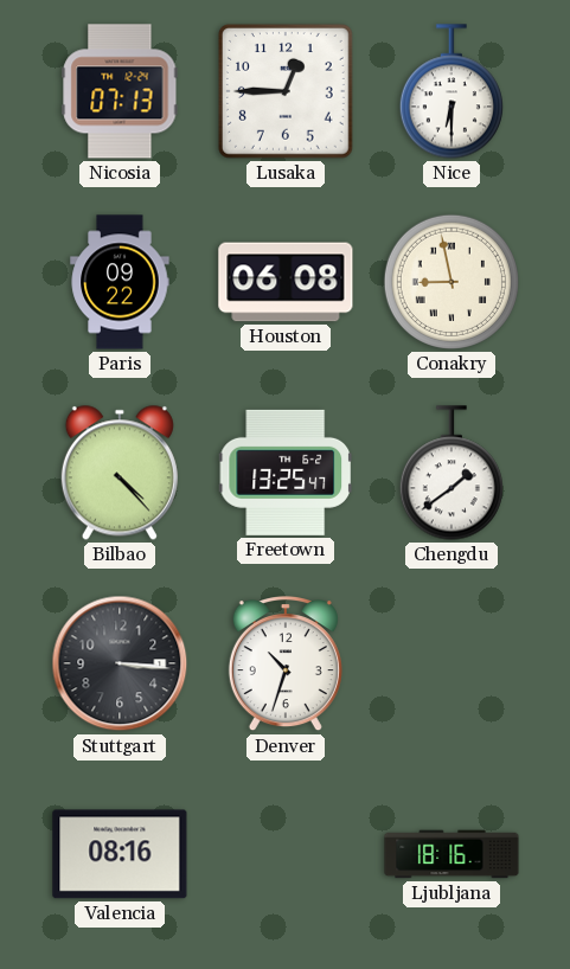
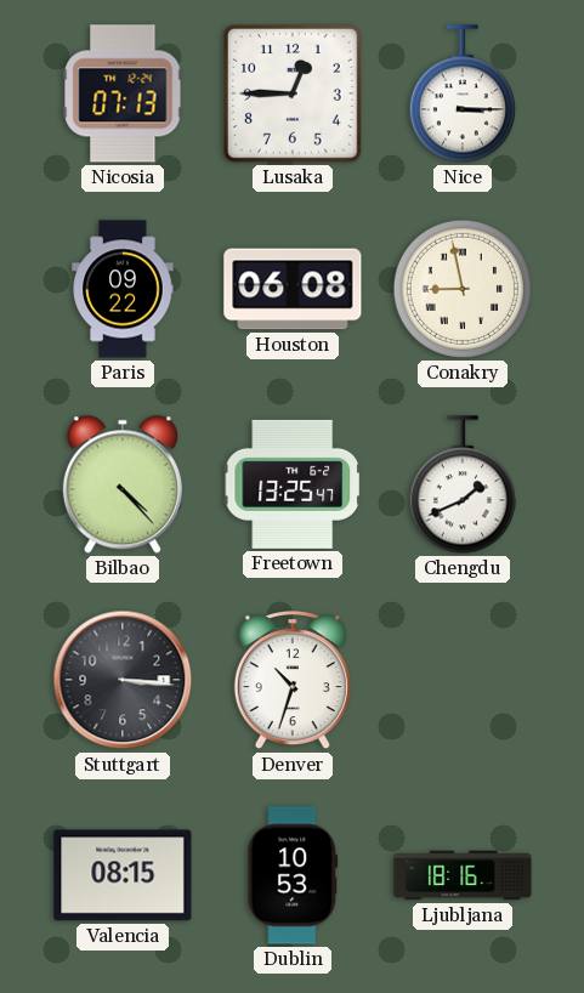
Nice: 6:30 -> 3:15
Chengdu: 1:39 -> 1:41
Valencia: 08:16 -> 08:15
Dublin: none -> 10:53
